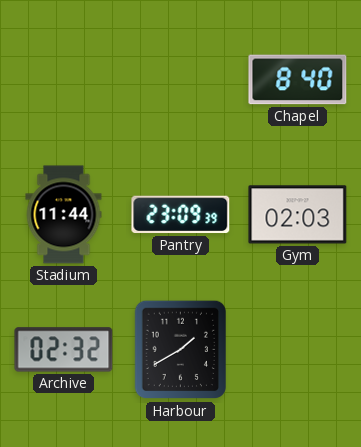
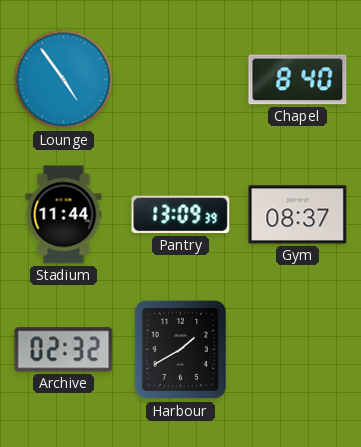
Lounge: none -> 4:54
Pantry: 23:09 -> 13:09
Gym: 02:03 -> 08:37
